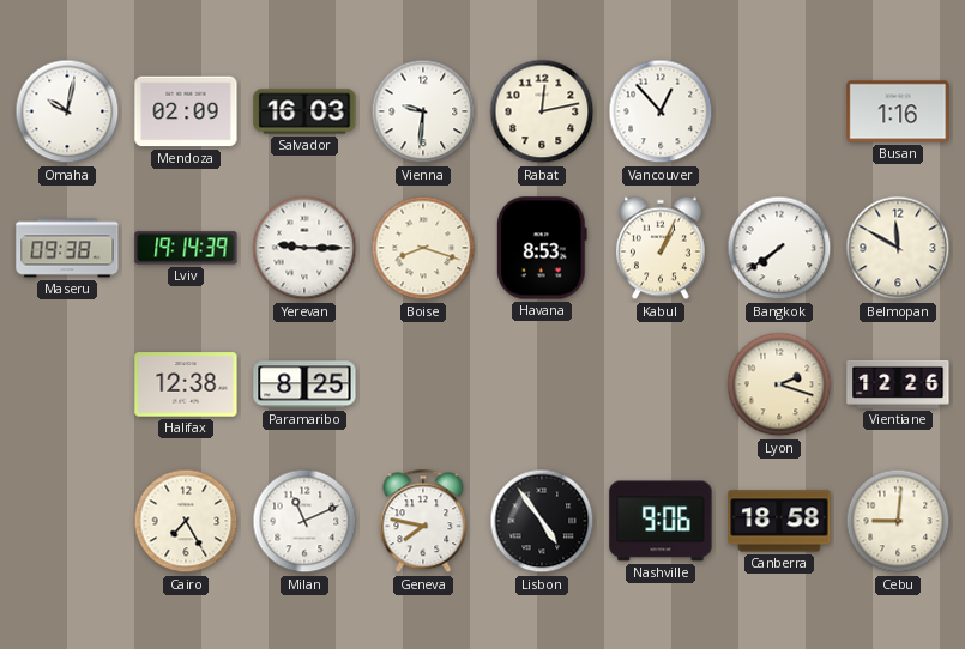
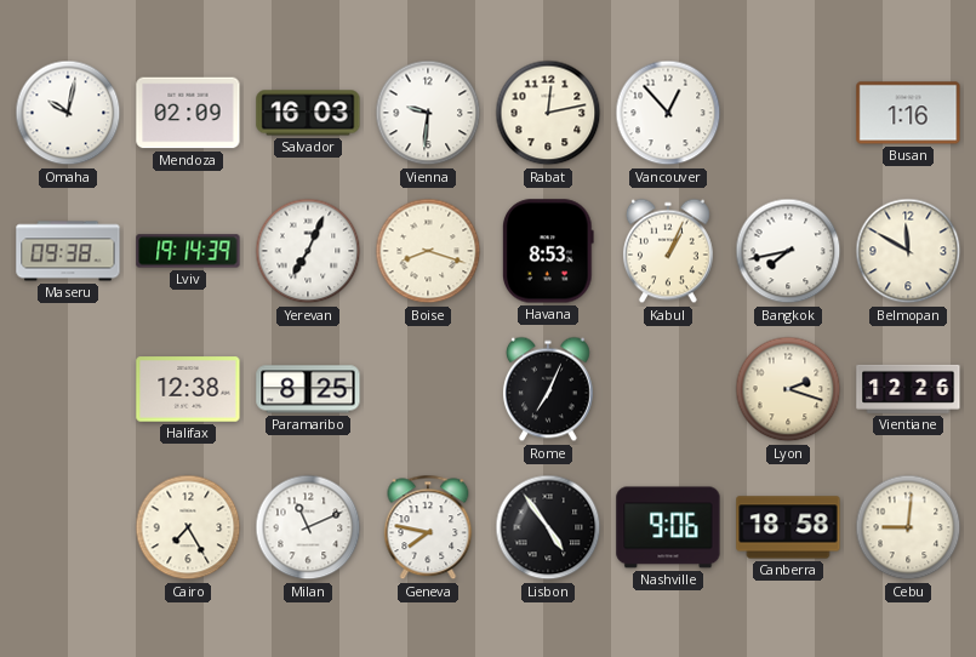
Yerevan: 9:15 -> 7:04
Bangkok: 7:39 -> 7:43
Rome: none -> 7:04
